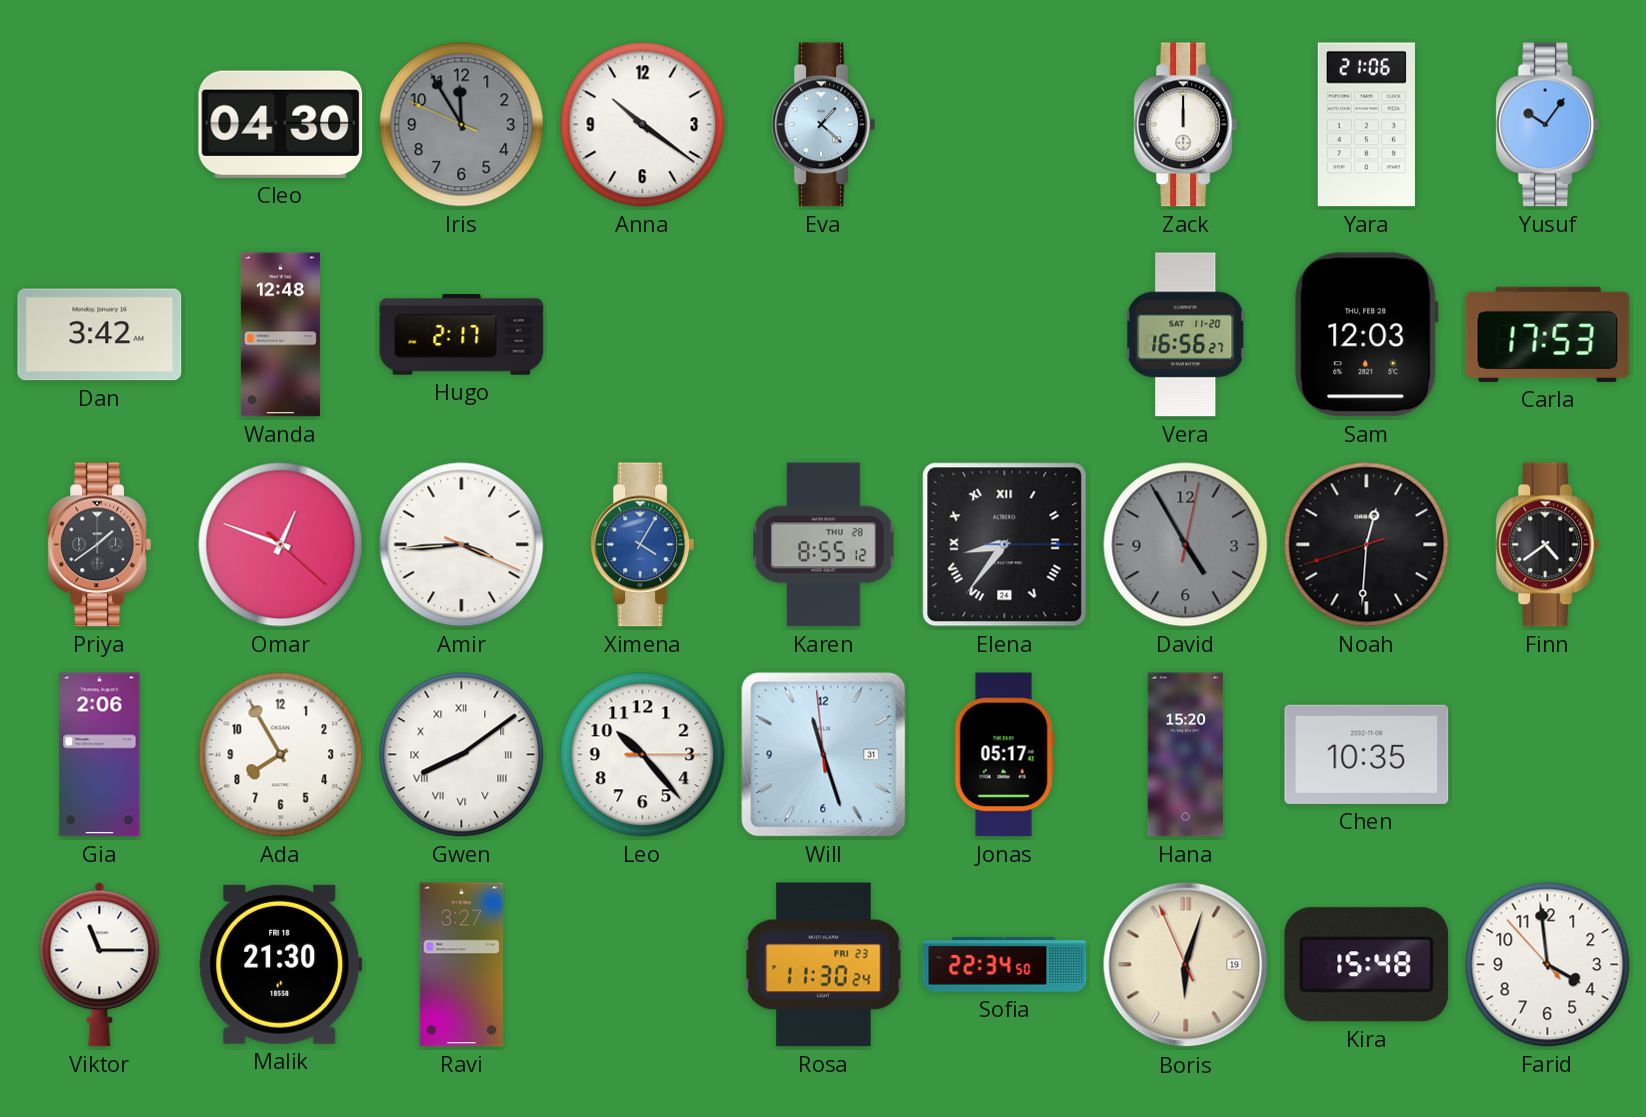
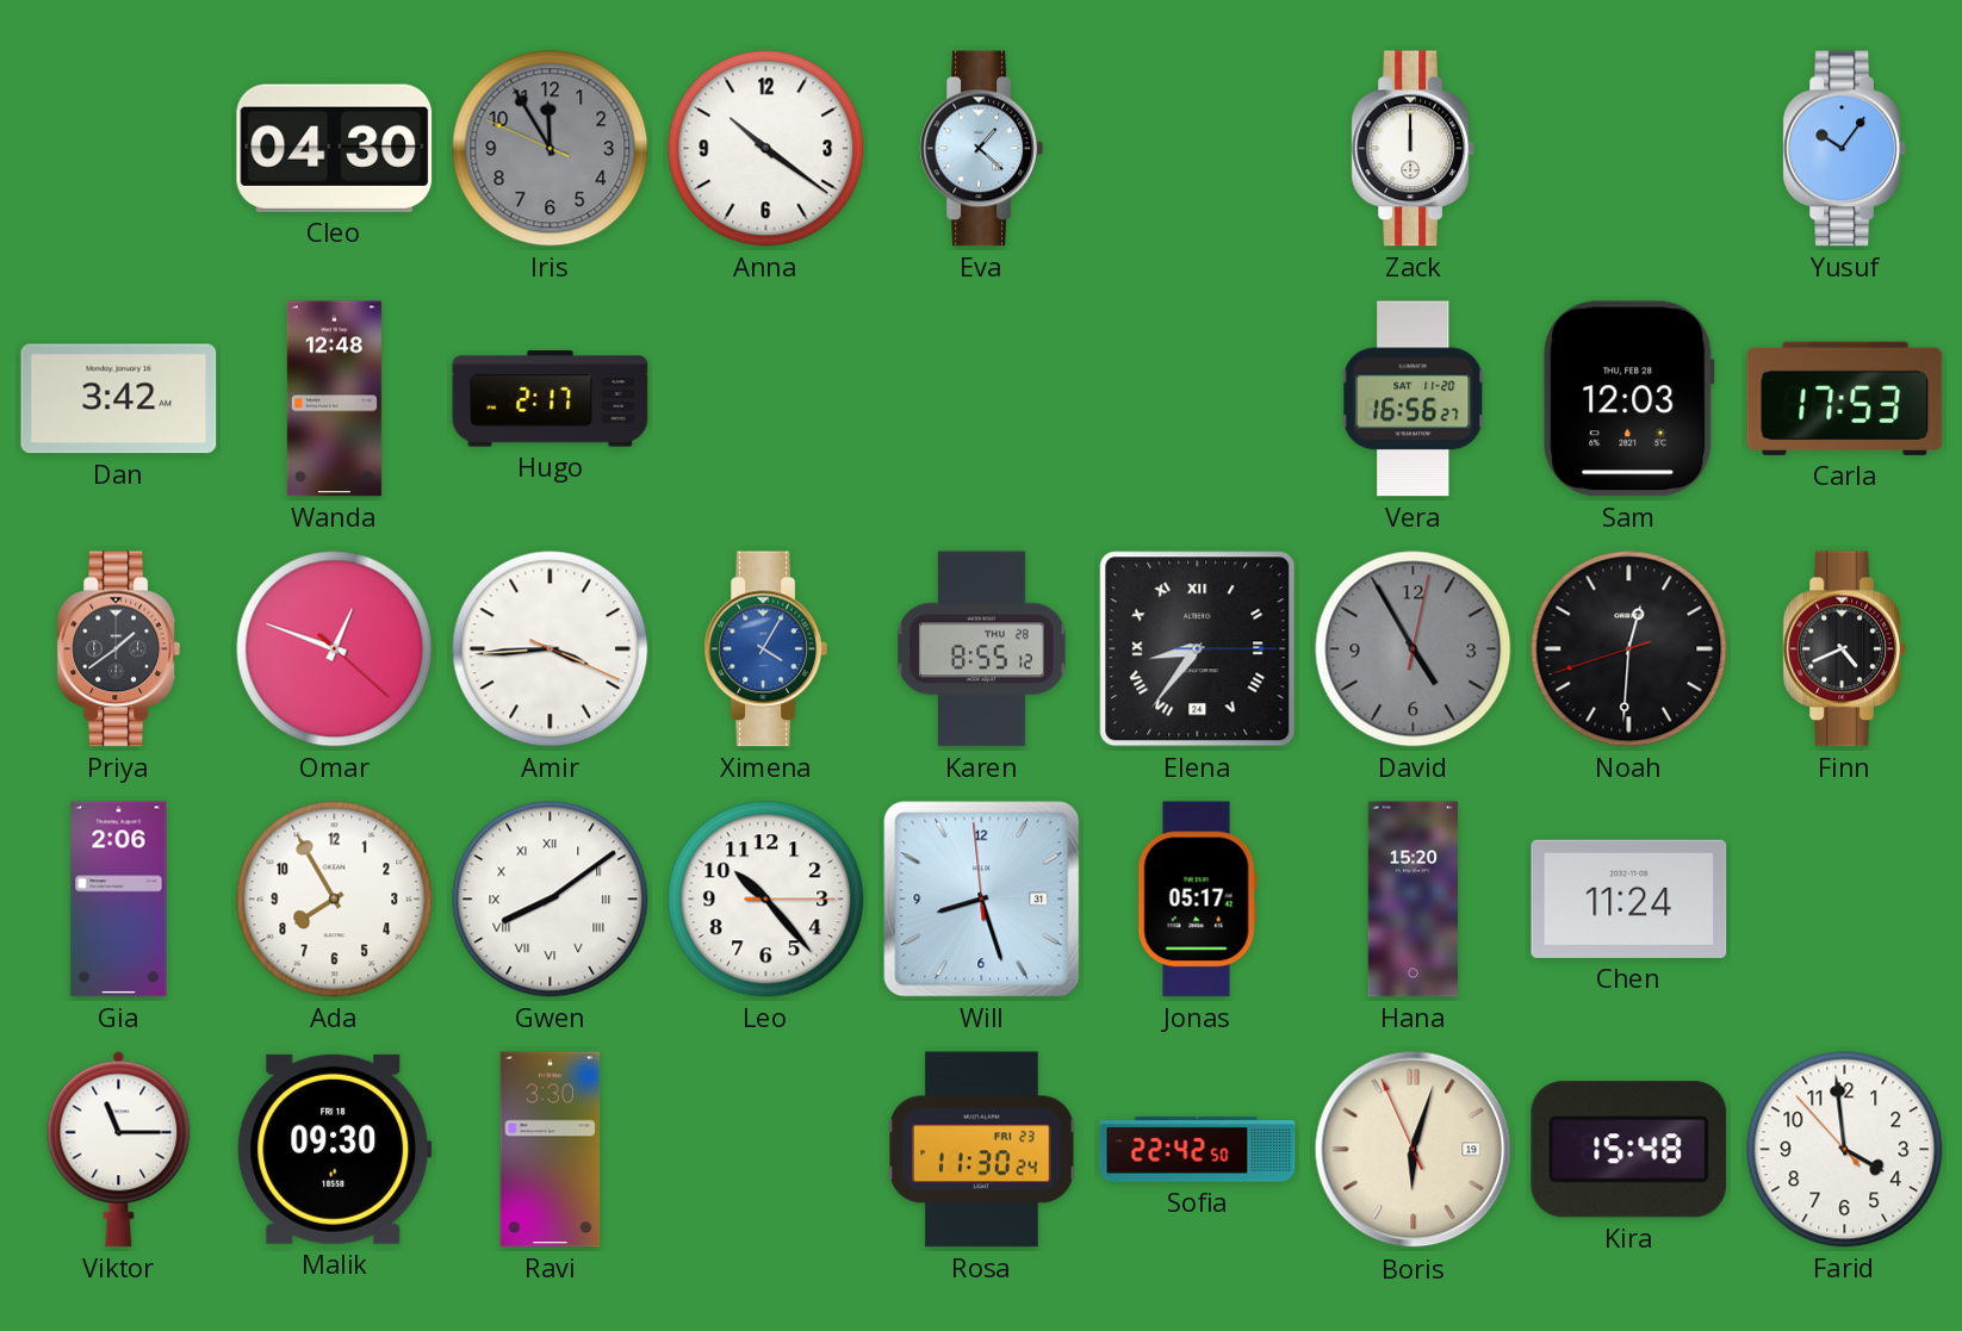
Yara: 21:06 -> none
Finn: 4:39 -> 4:41
Will: 11:26 -> 8:26
Chen: 10:35 -> 11:24
Malik: 21:30 -> 09:30
Ravi: 3:27 -> 3:30
Sofia: 22:34 -> 22:42
